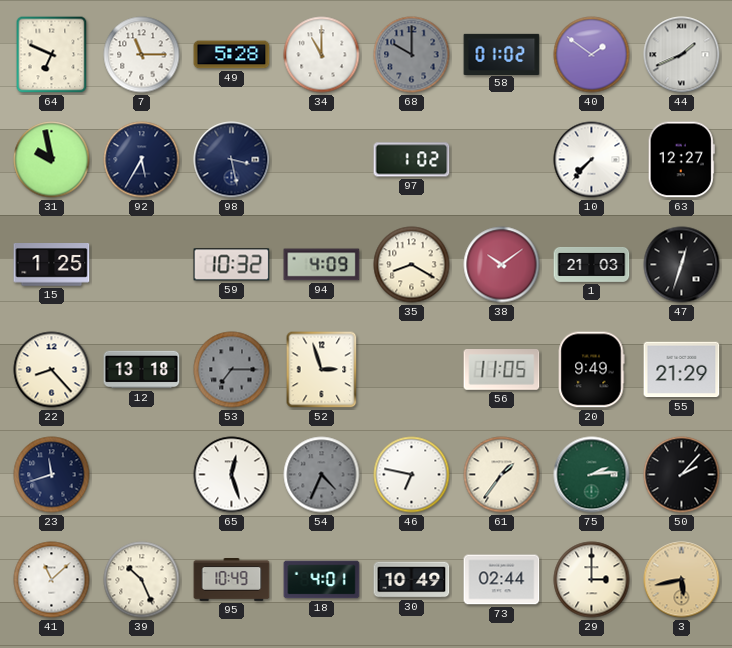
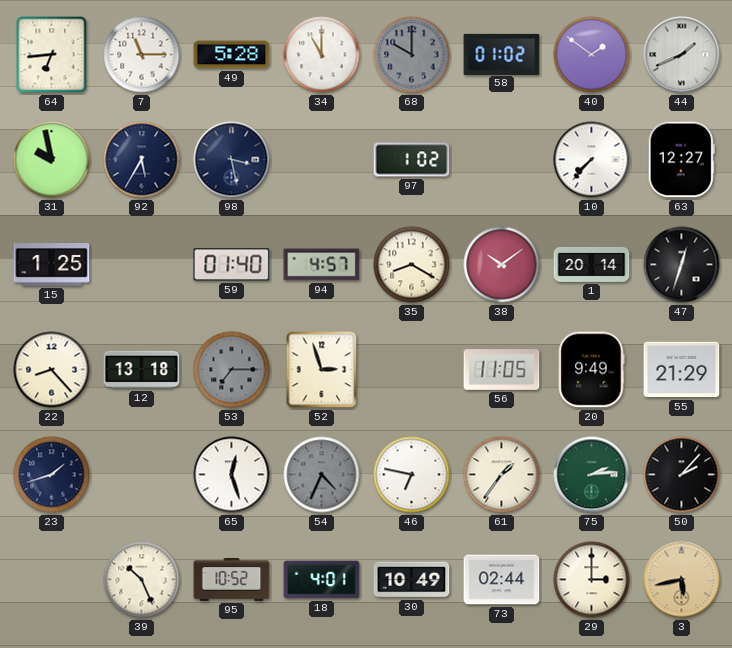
64: 6:49 -> 6:44
59: 10:32 -> 01:40
94: 4:09 -> 4:57
1: 21:03 -> 20:14
23: 11:42 -> 1:42
41: 11:08 -> none
95: 10:49 -> 10:52
